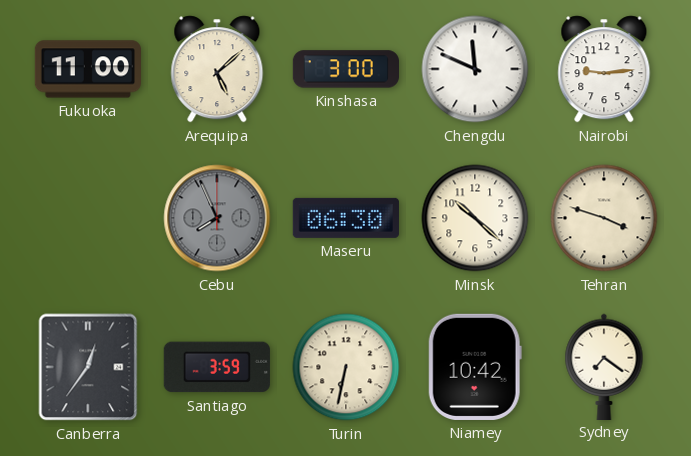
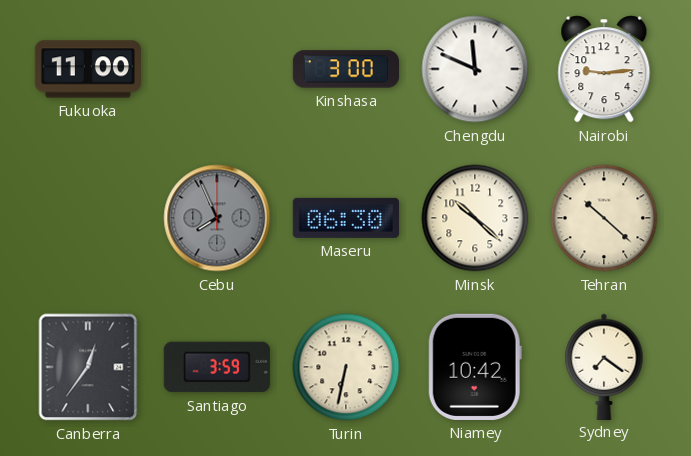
Arequipa: 5:08 -> none
Tehran: 3:48 -> 10:22
